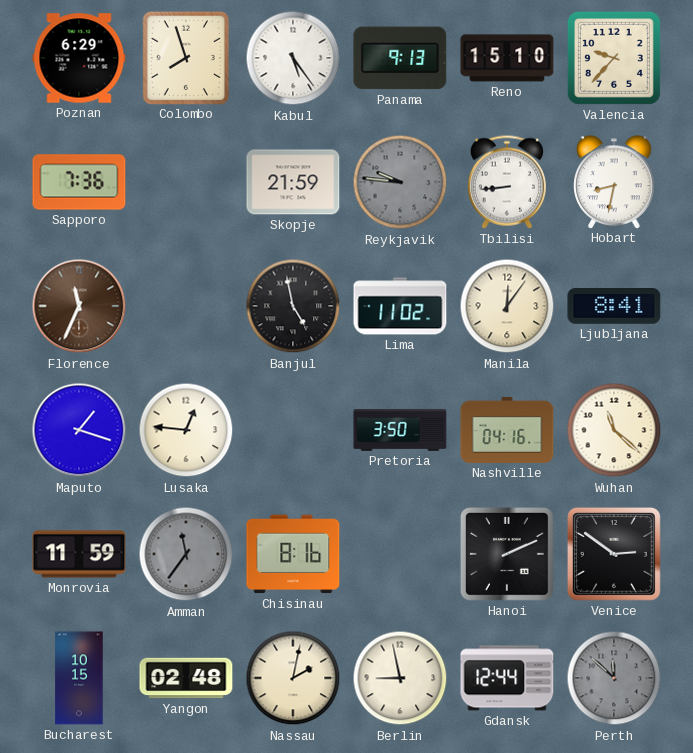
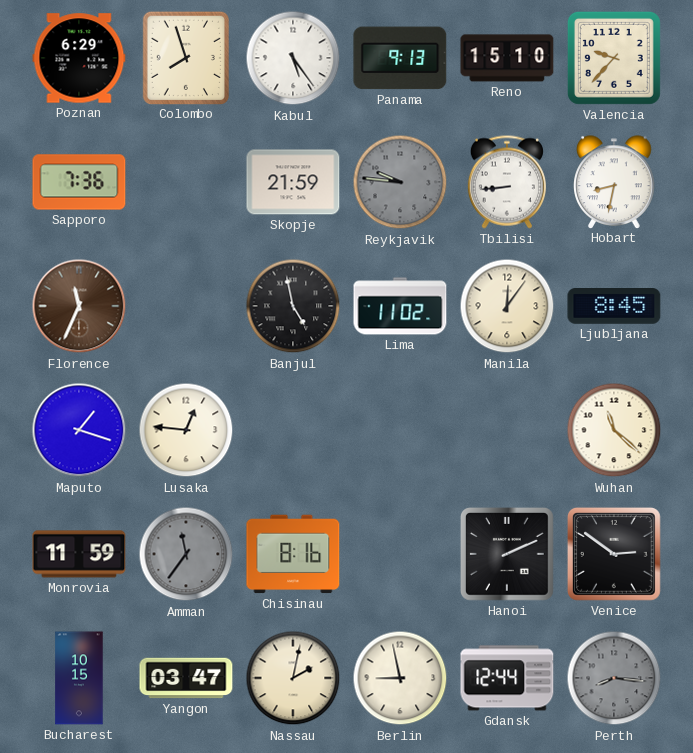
Ljubljana: 8:41 -> 8:45
Pretoria: 3:50 -> none
Nashville: 04:16 -> none
Yangon: 02:48 -> 03:47
Perth: 11:52 -> 8:16
